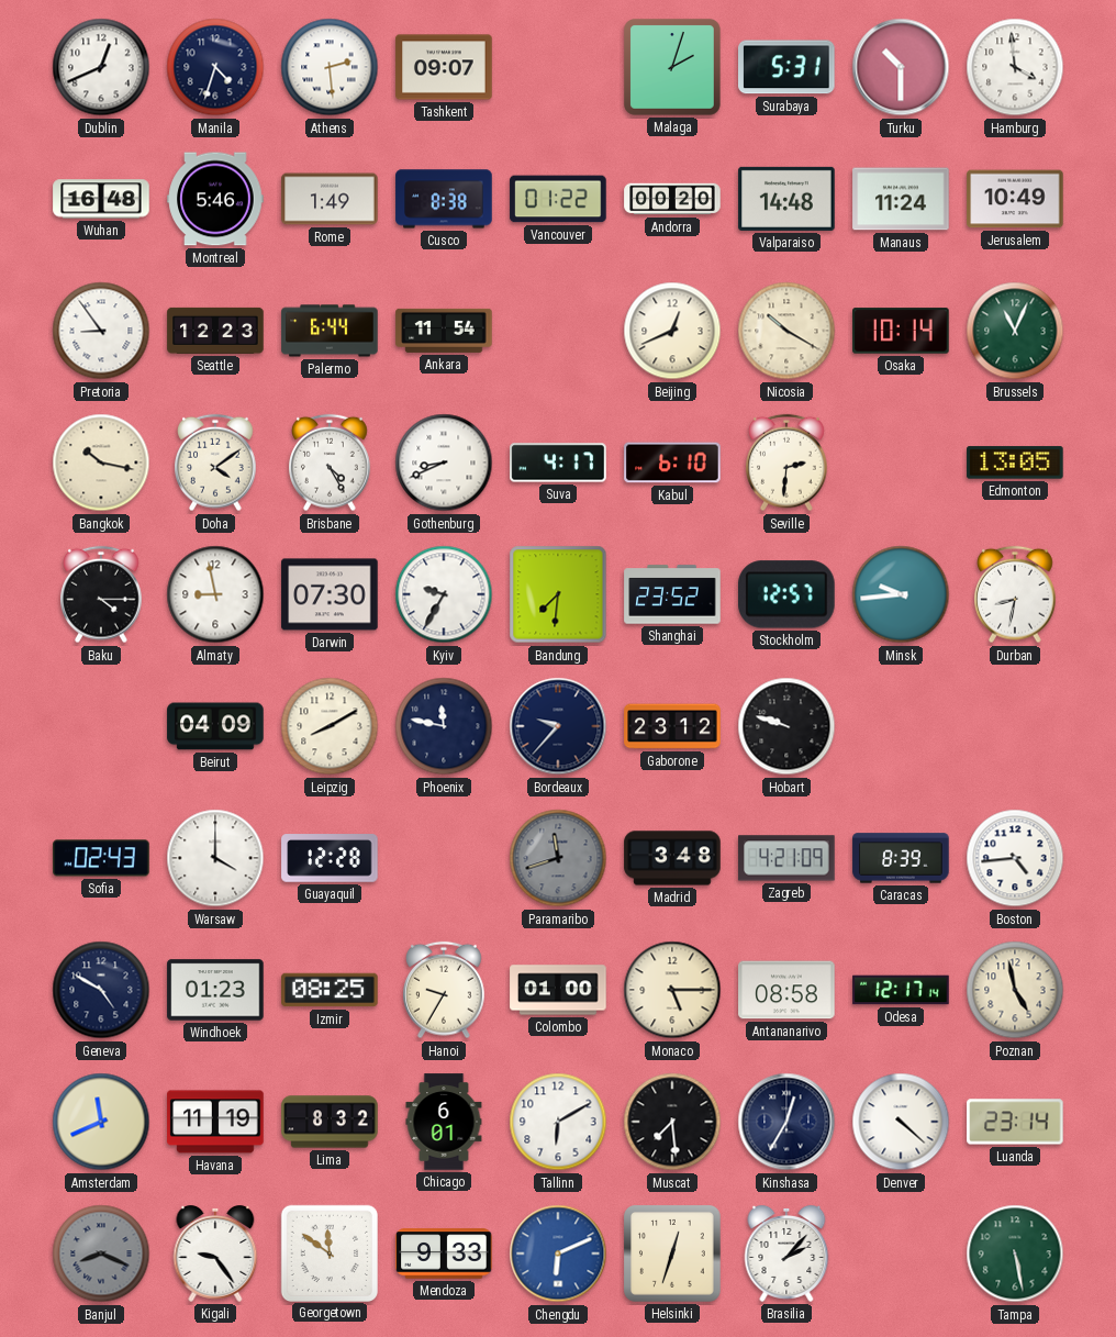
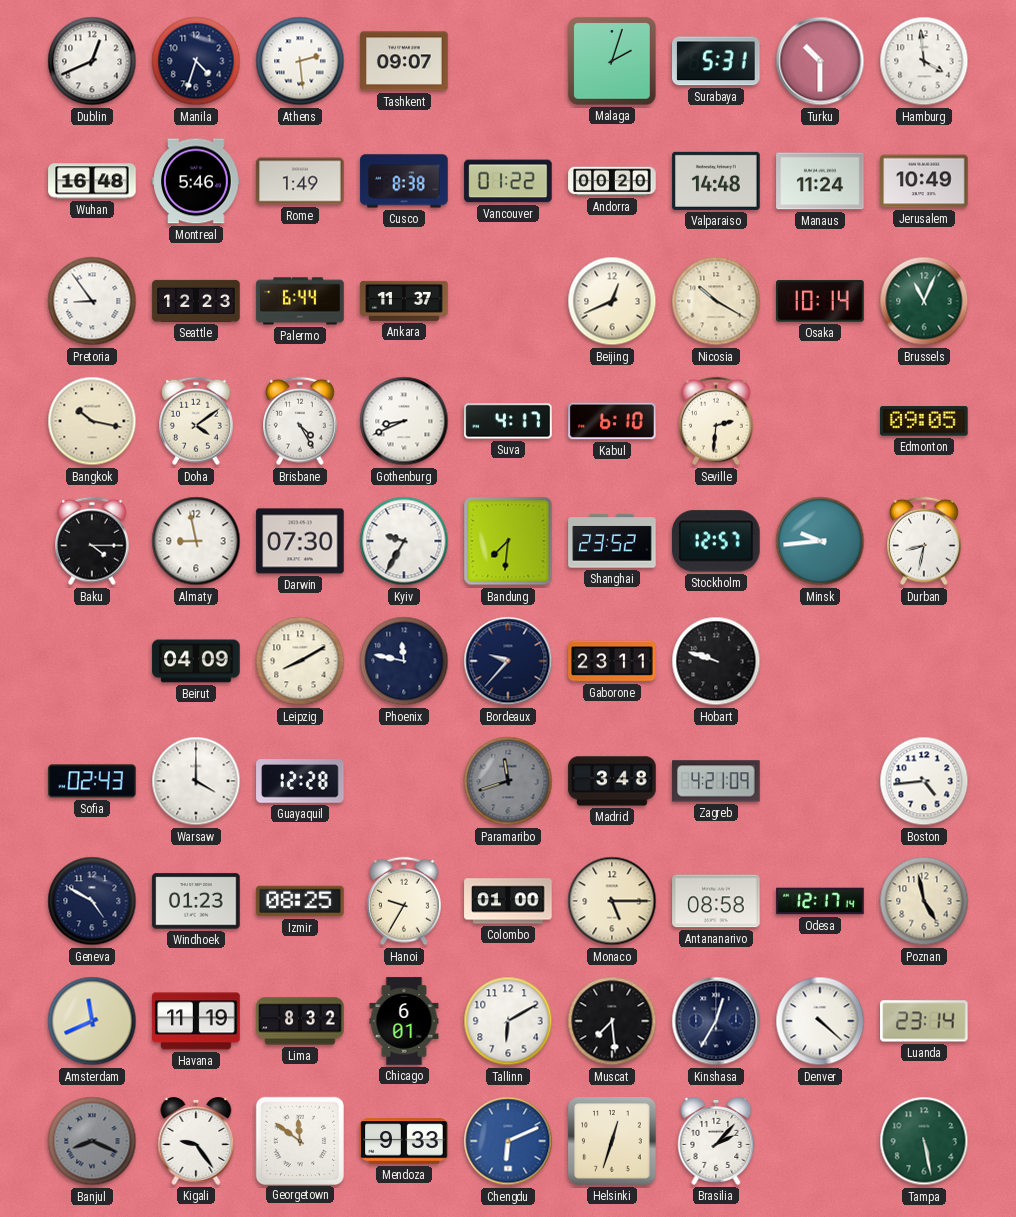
Ankara: 11:54 -> 11:37
Edmonton: 13:05 -> 09:05
Gaborone: 23:12 -> 23:11
Caracas: 8:39 -> none
